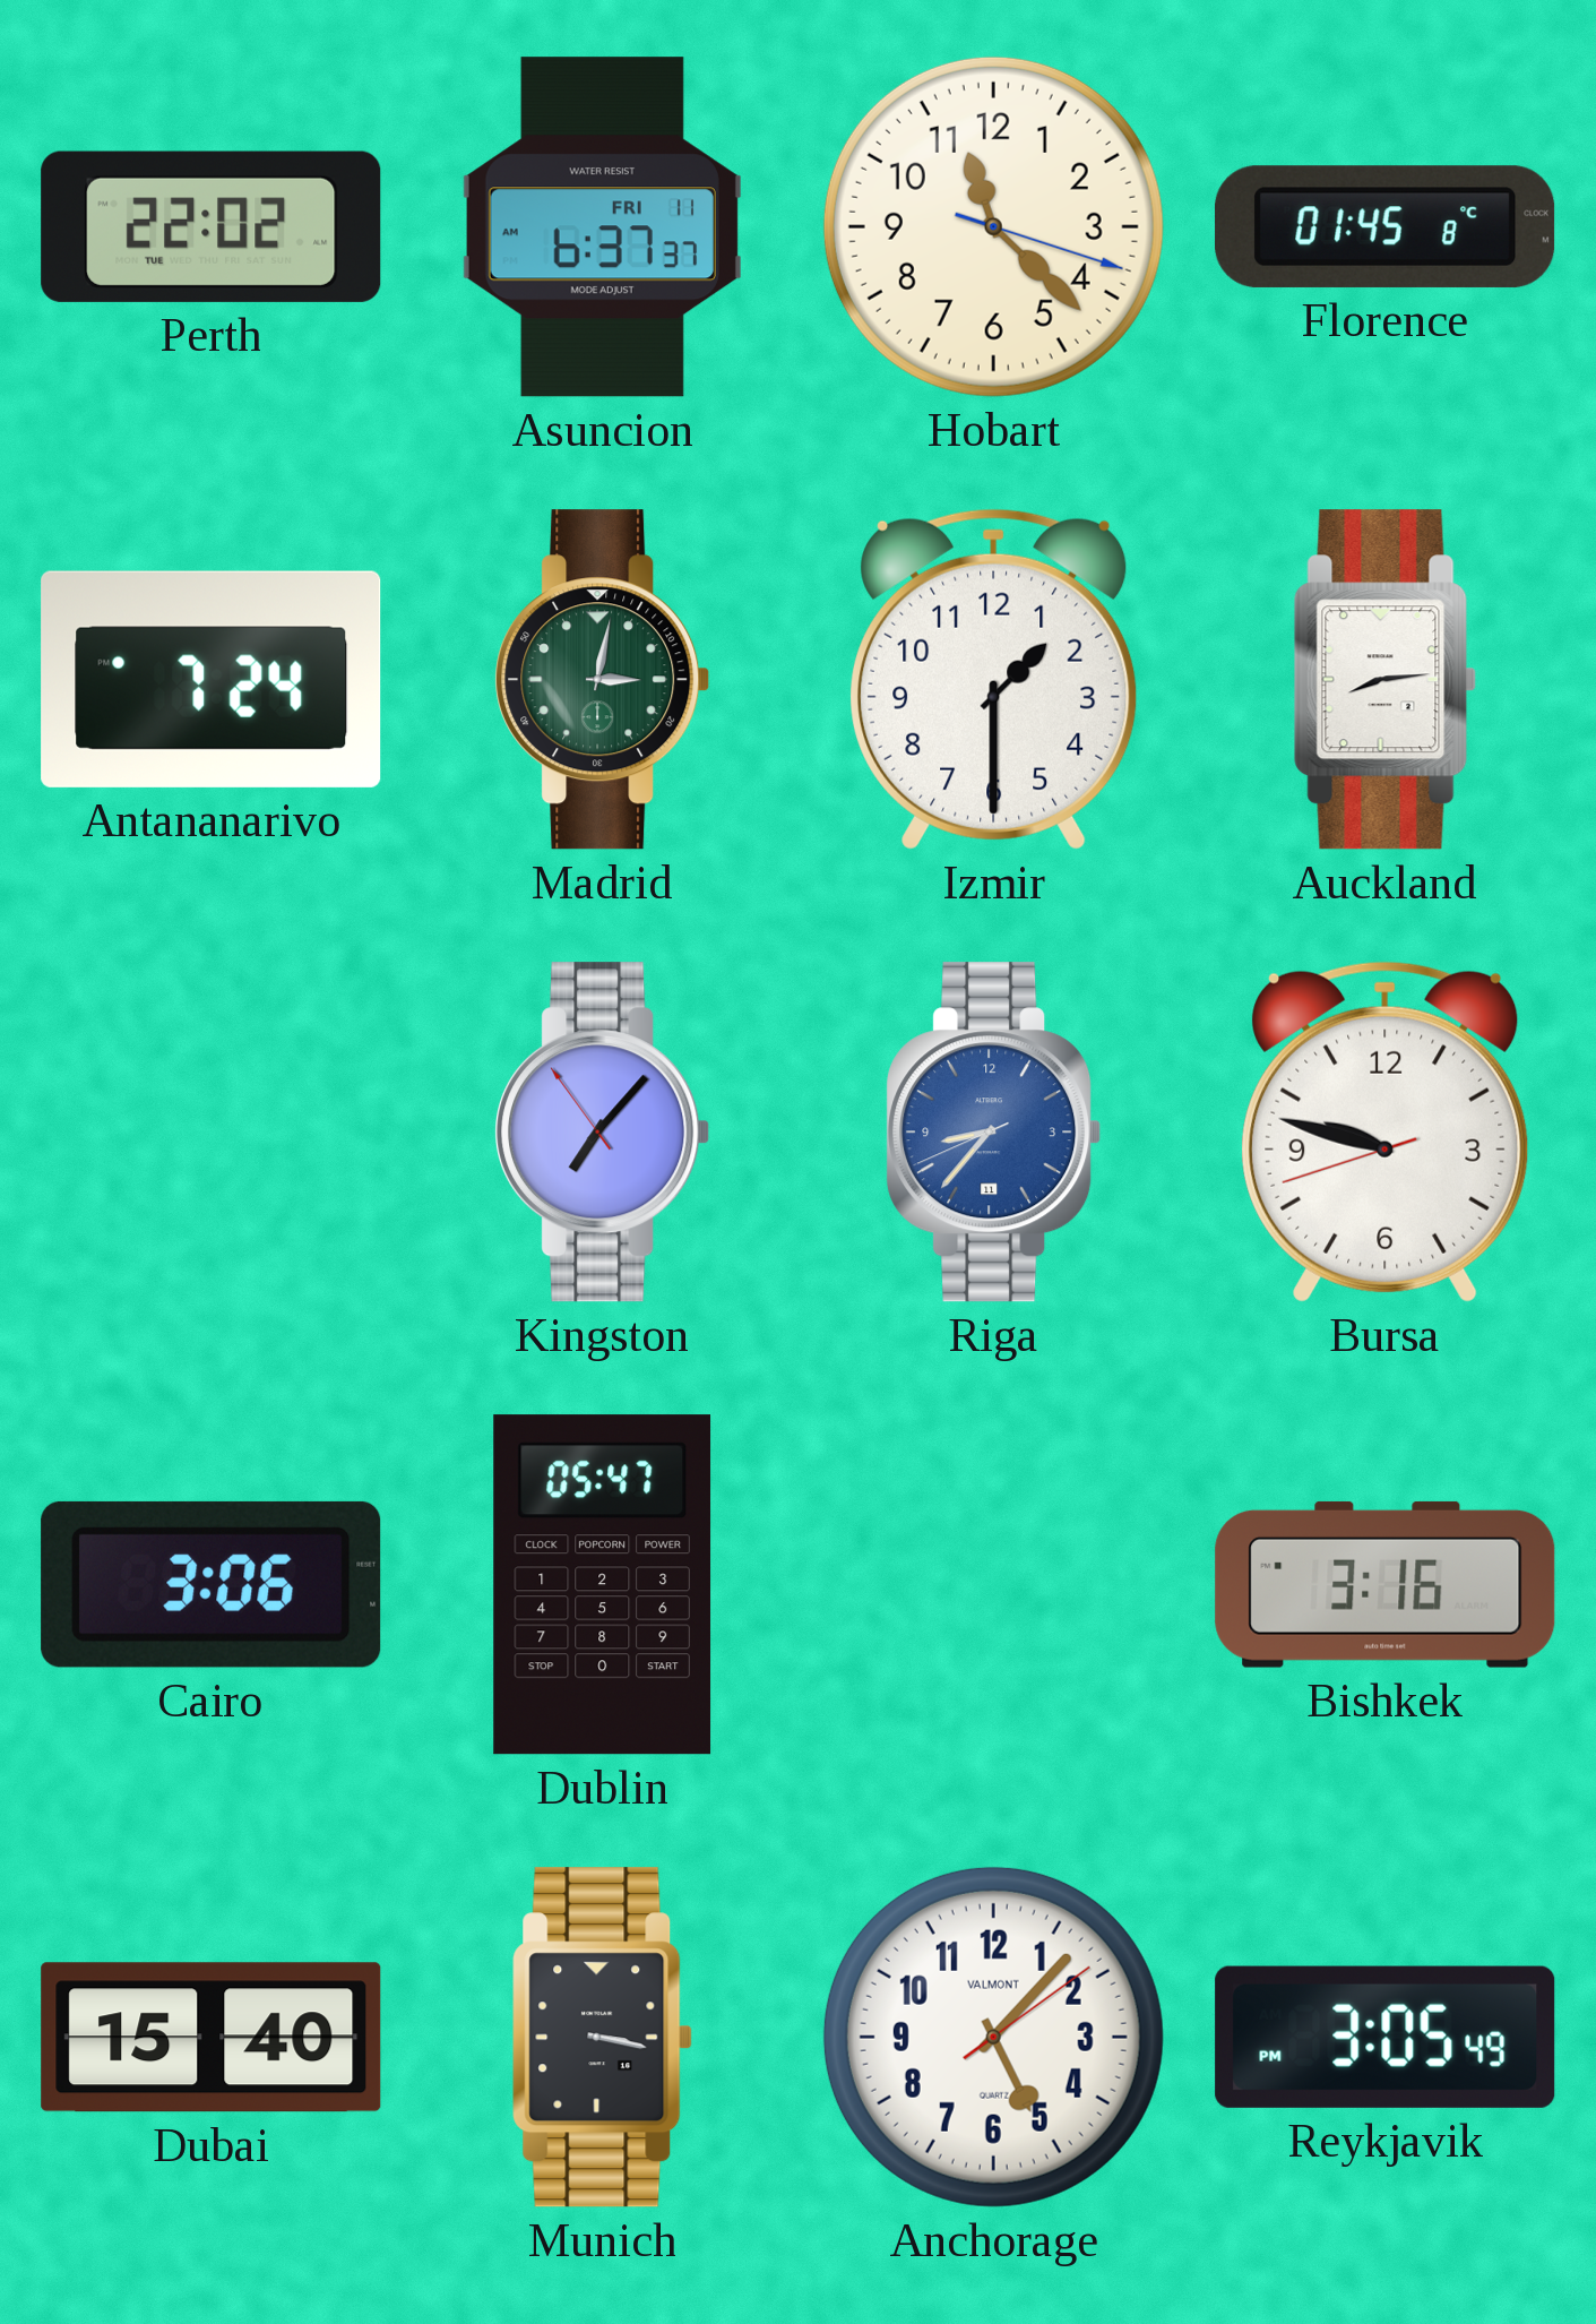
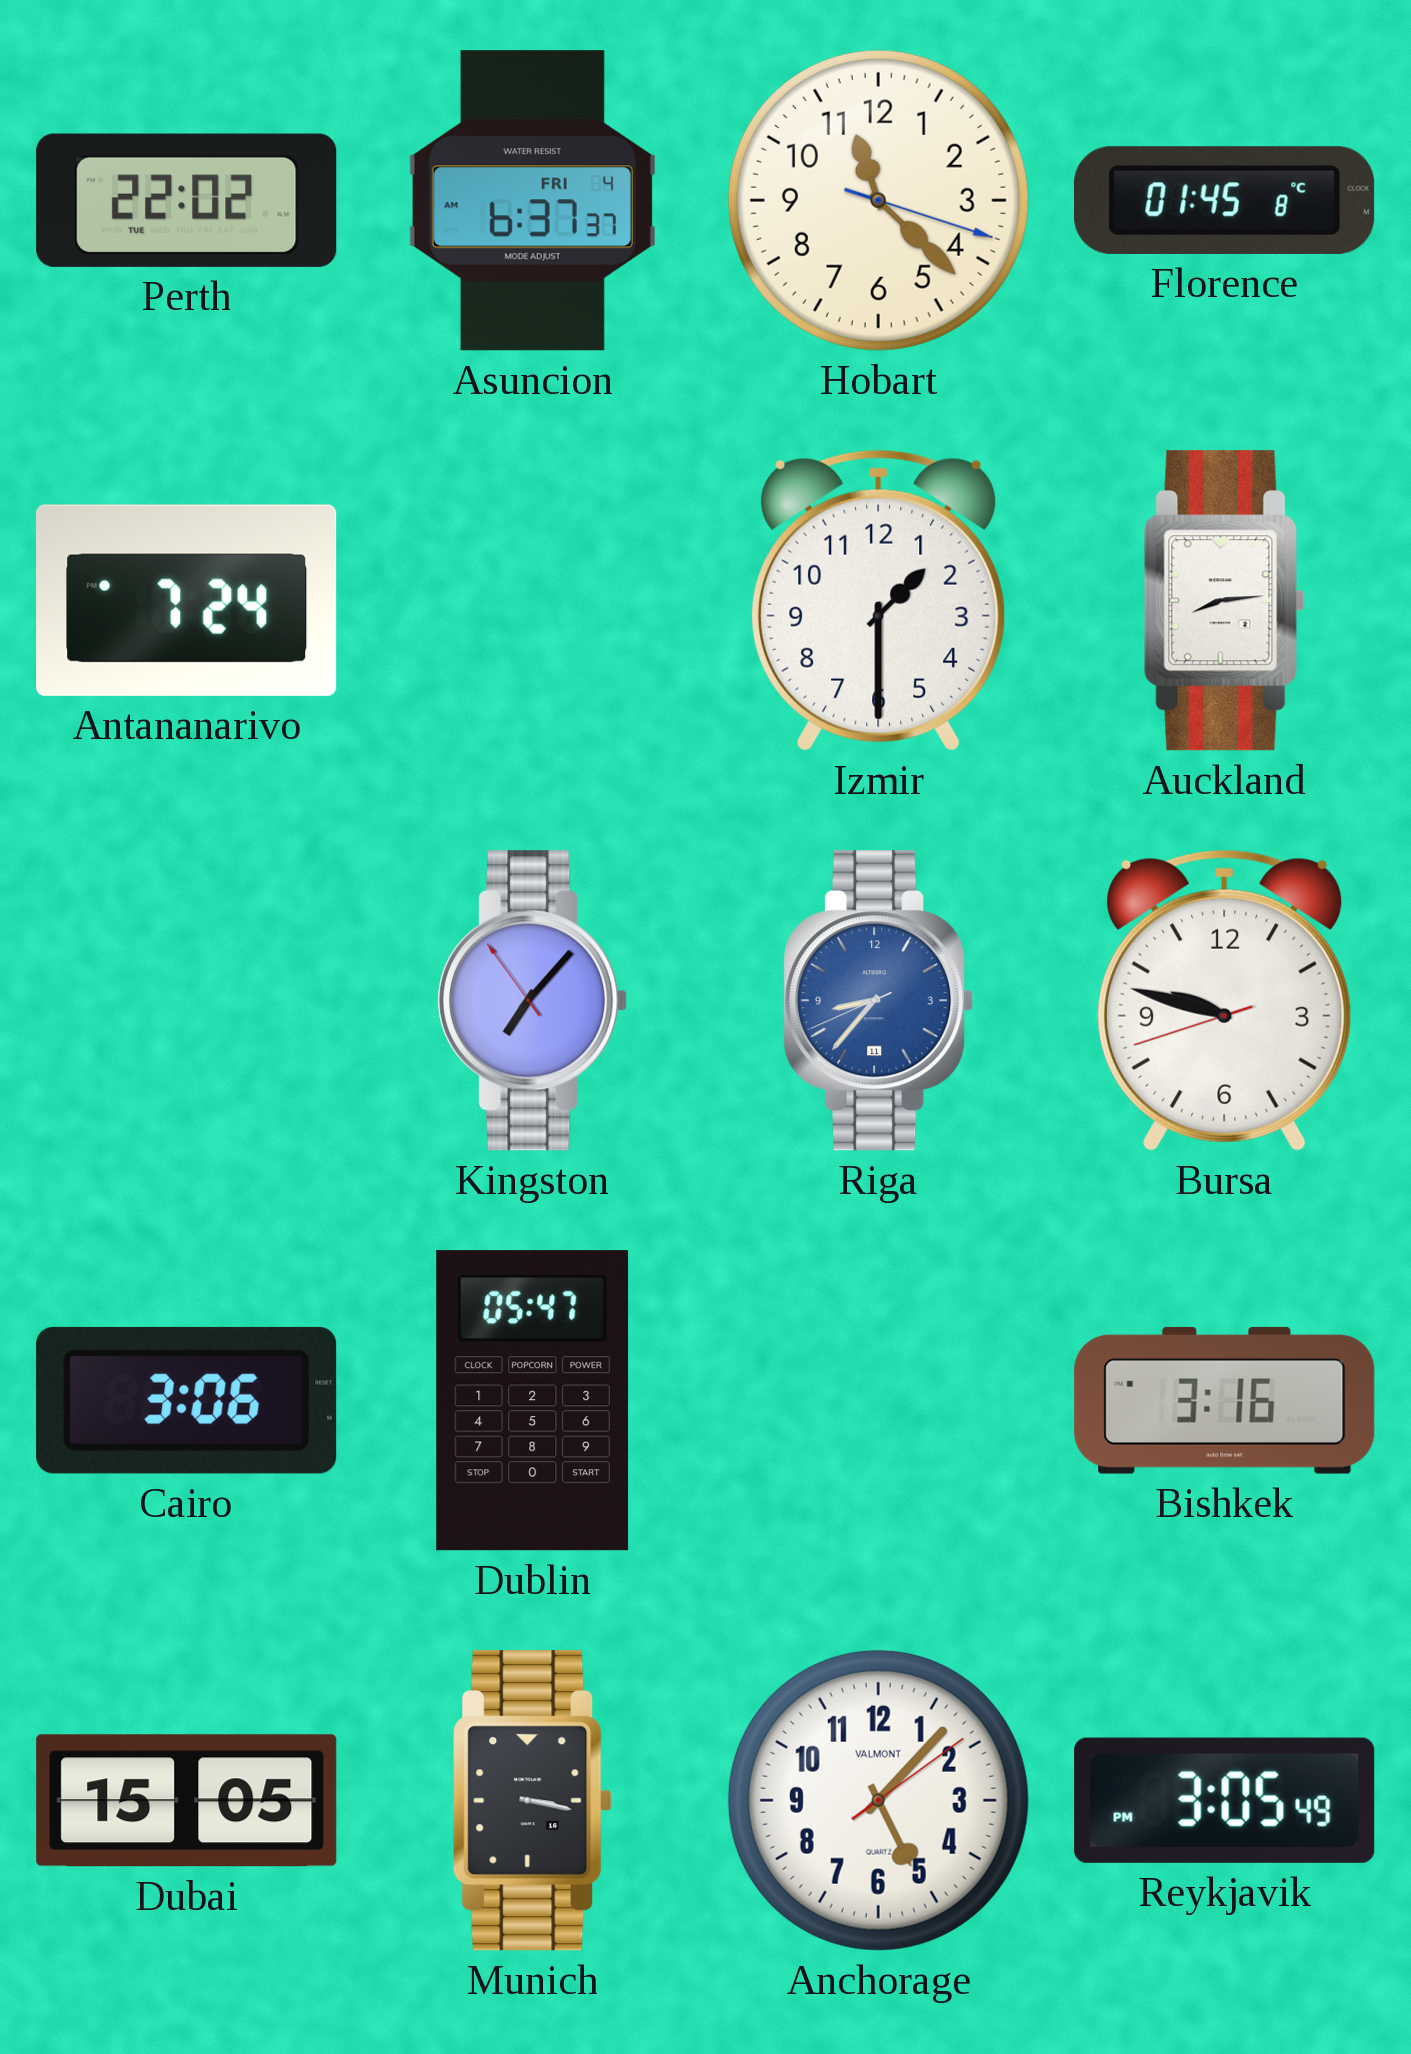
Asuncion date: FRI 11 -> FRI 4
Madrid: 3:02 -> none
Dubai: 15:40 -> 15:05
